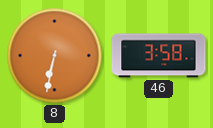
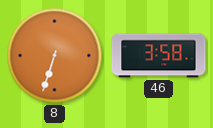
8: 6:32 -> 6:33
